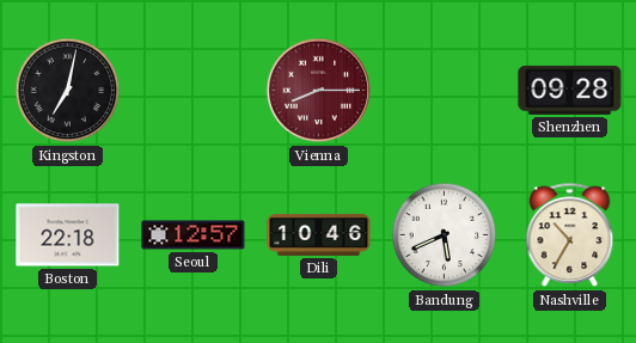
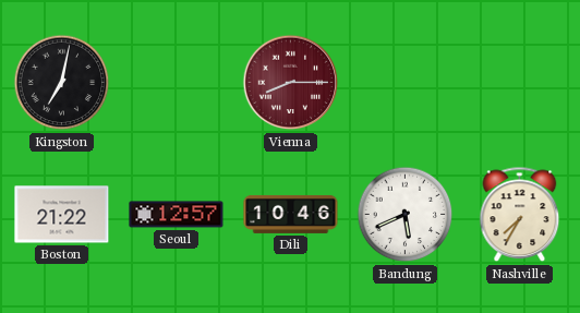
Shenzhen: 09:28 -> none
Boston: 22:18 -> 21:22
Nashville: 10:35 -> 7:35
